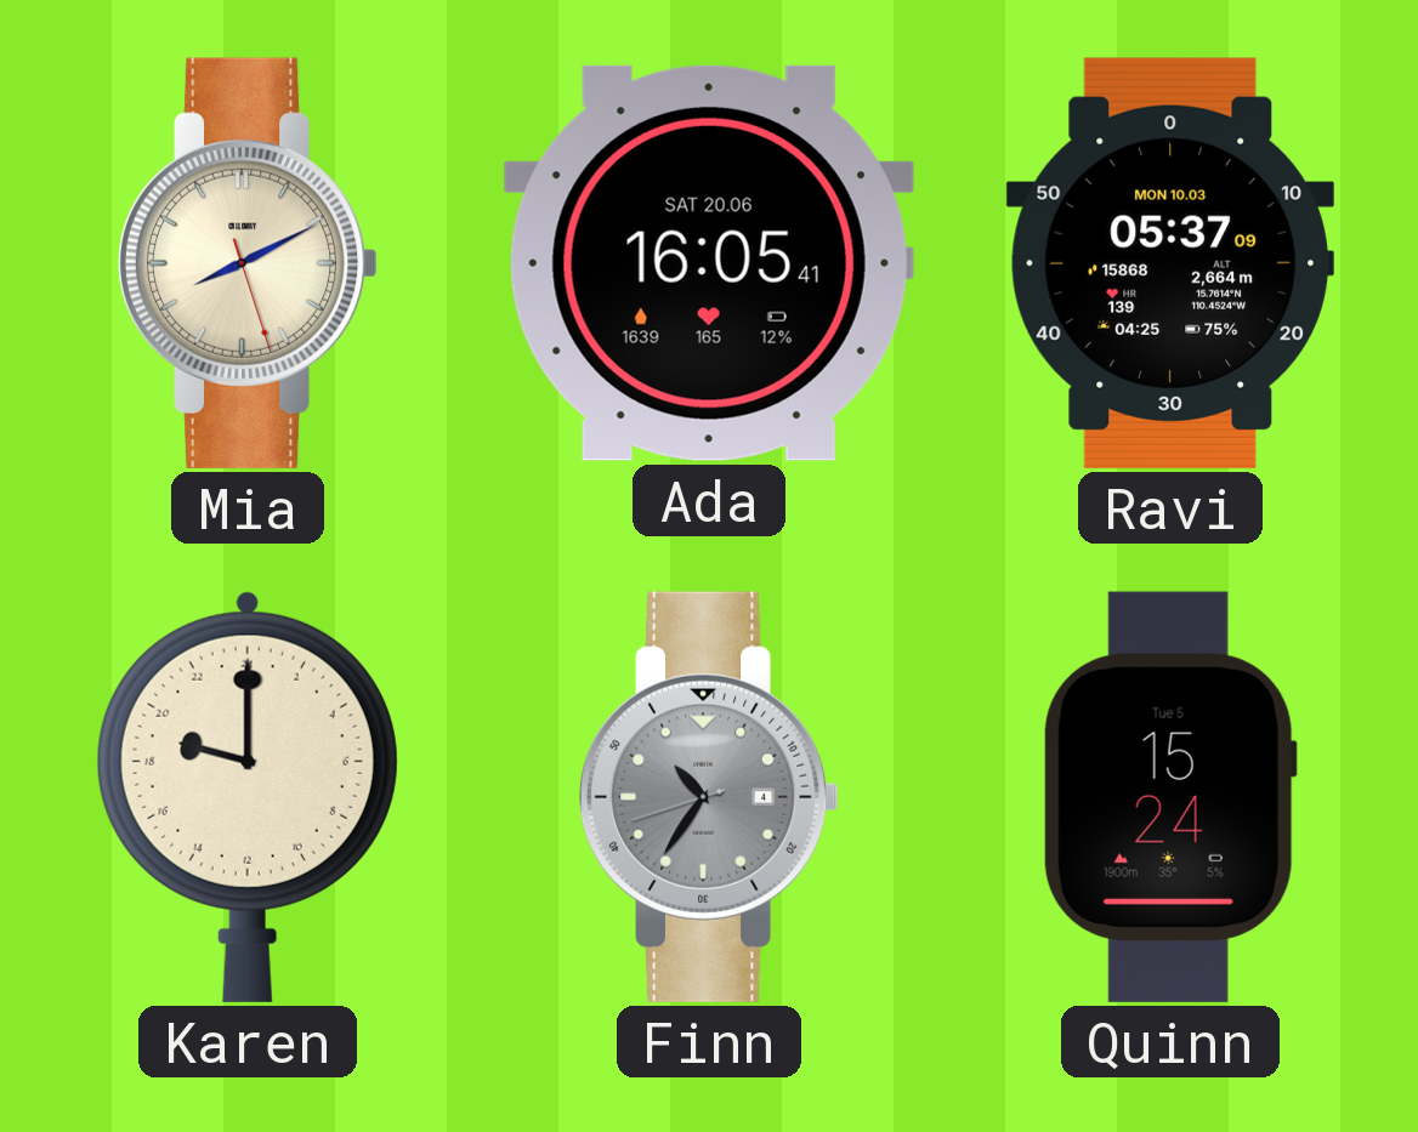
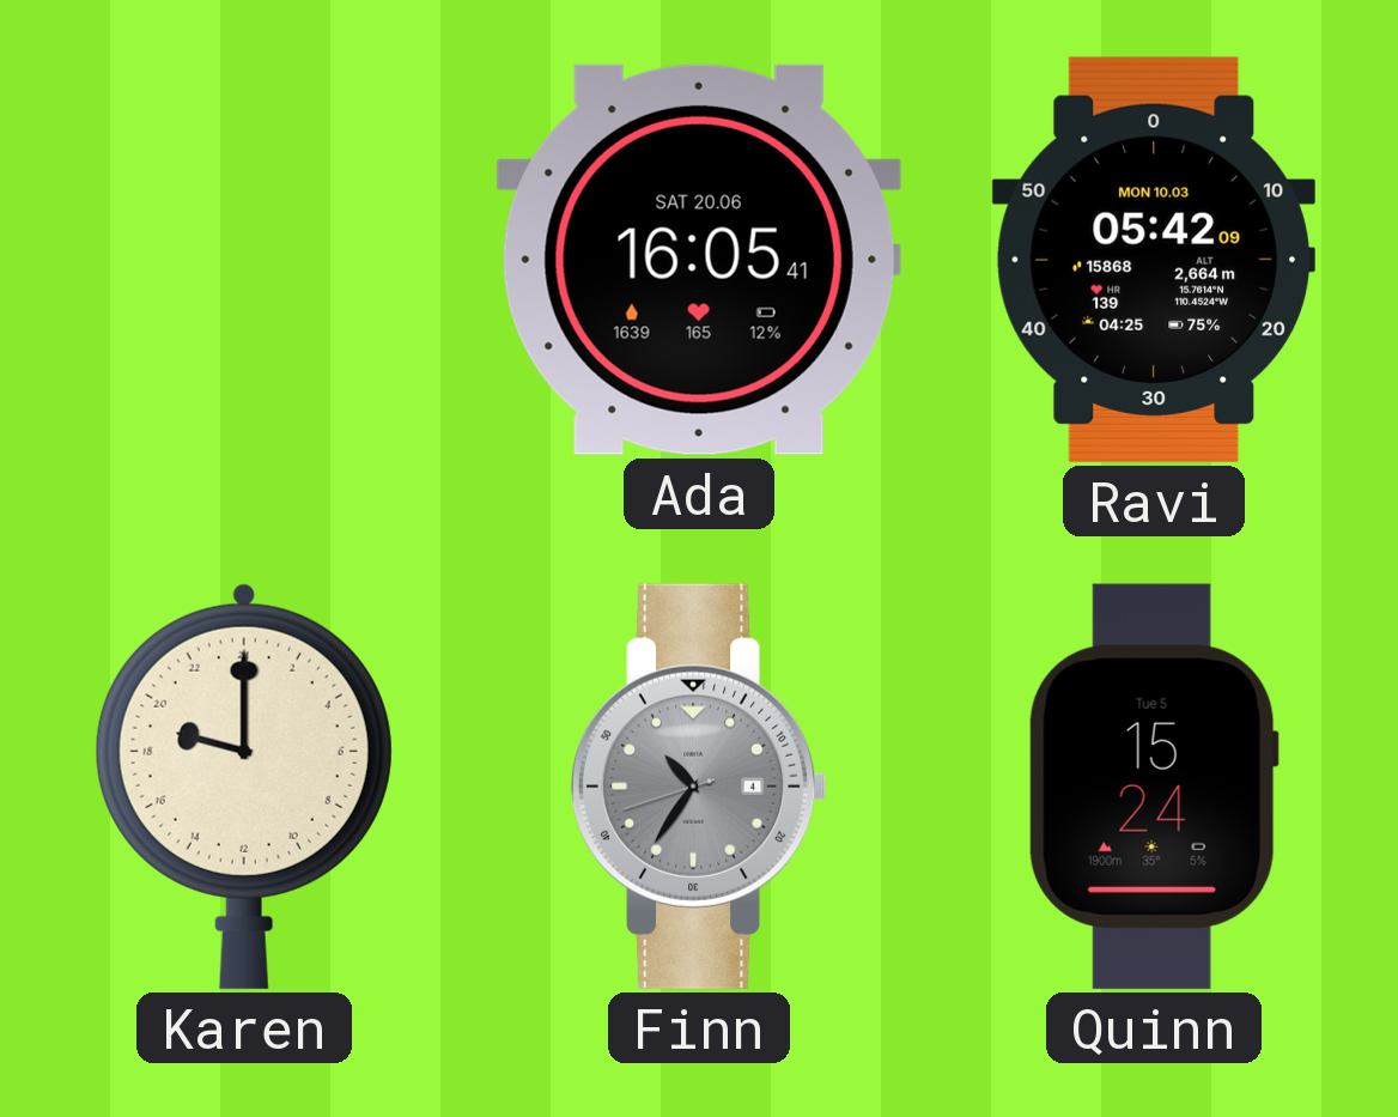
Mia: 8:10 -> none
Ravi: 05:37 -> 05:42
